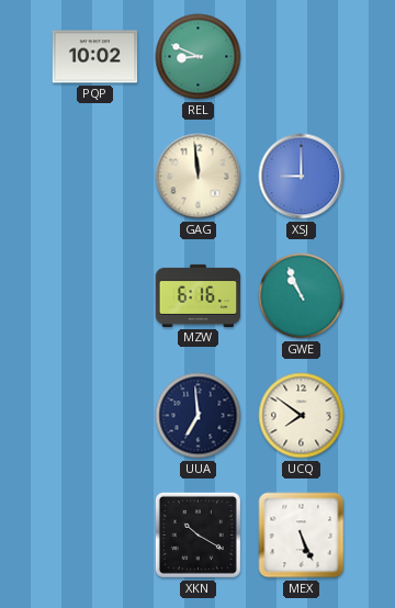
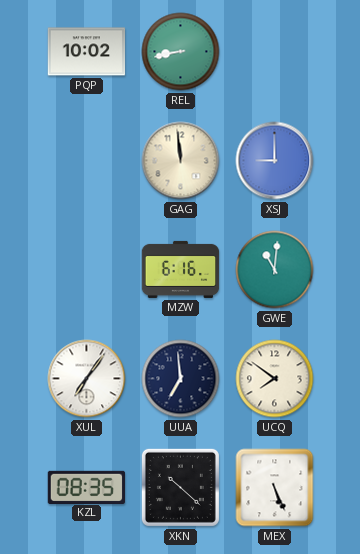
REL: 8:49 -> 8:43
GWE: 10:56 -> 11:01
XUL: none -> 7:06
KZL: none -> 08:35
XKN: 10:20 -> 10:22
